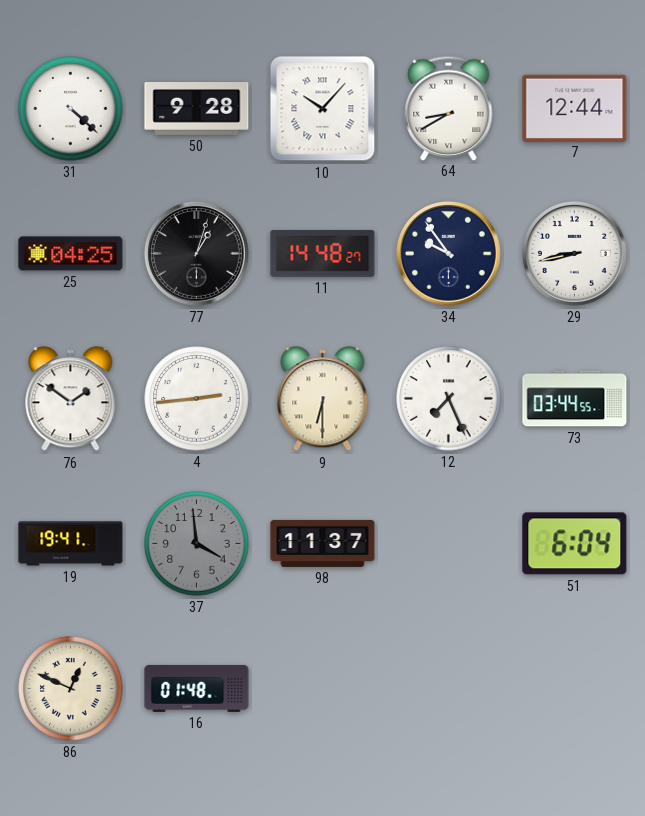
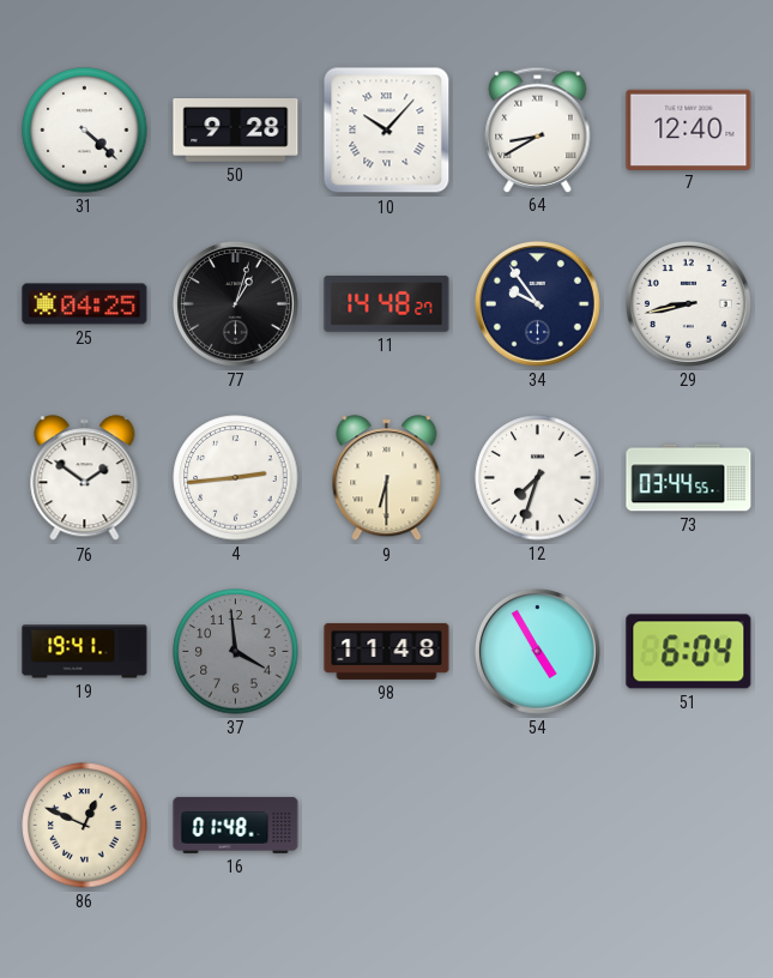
7: 12:44 -> 12:40
12: 7:26 -> 7:33
98: 11:37 -> 11:48
54: none -> 4:55
